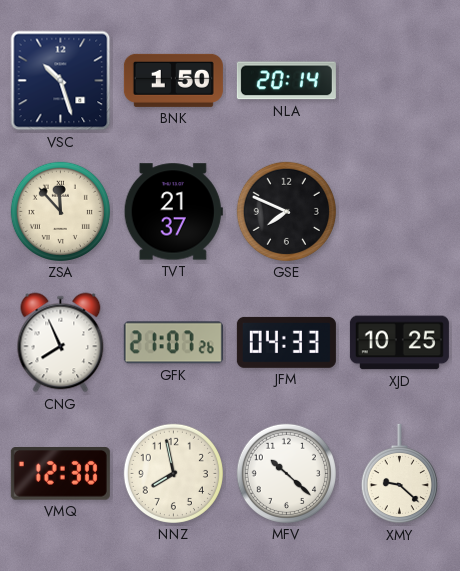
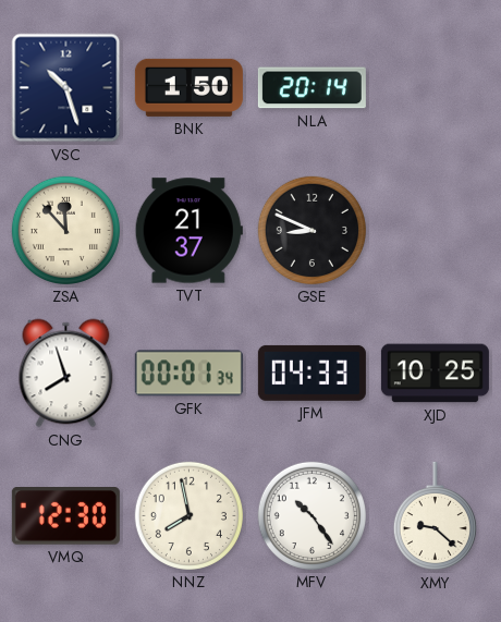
GSE: 7:49 -> 8:49
CNG: 7:56 -> 7:57
GFK: 21:07 -> 00:01
MFV: 10:22 -> 10:24
